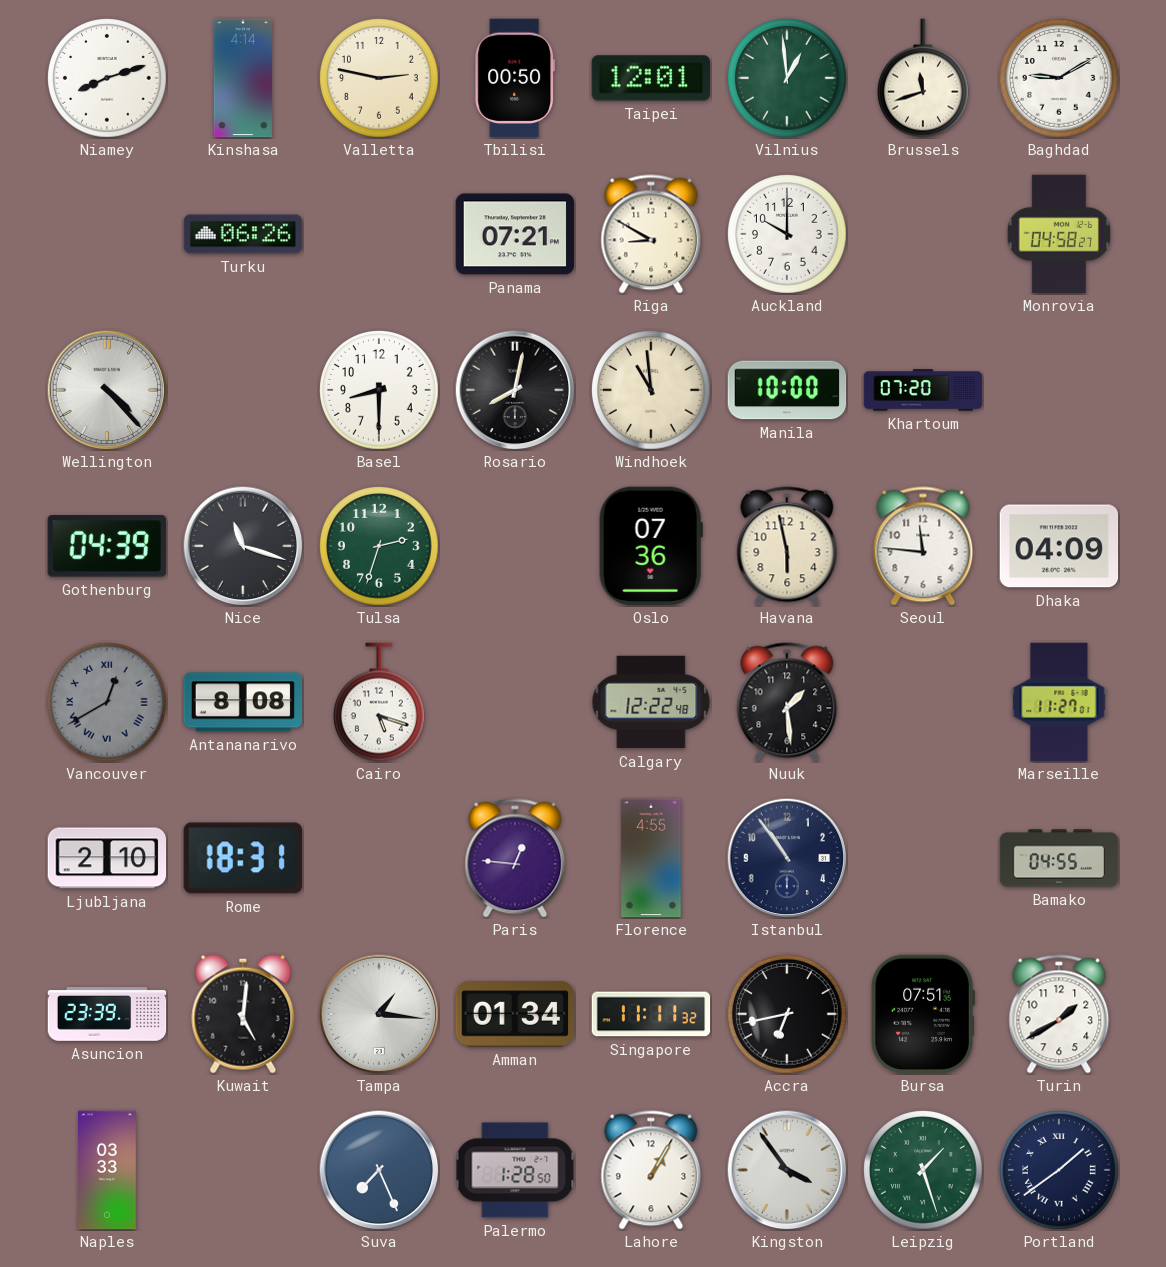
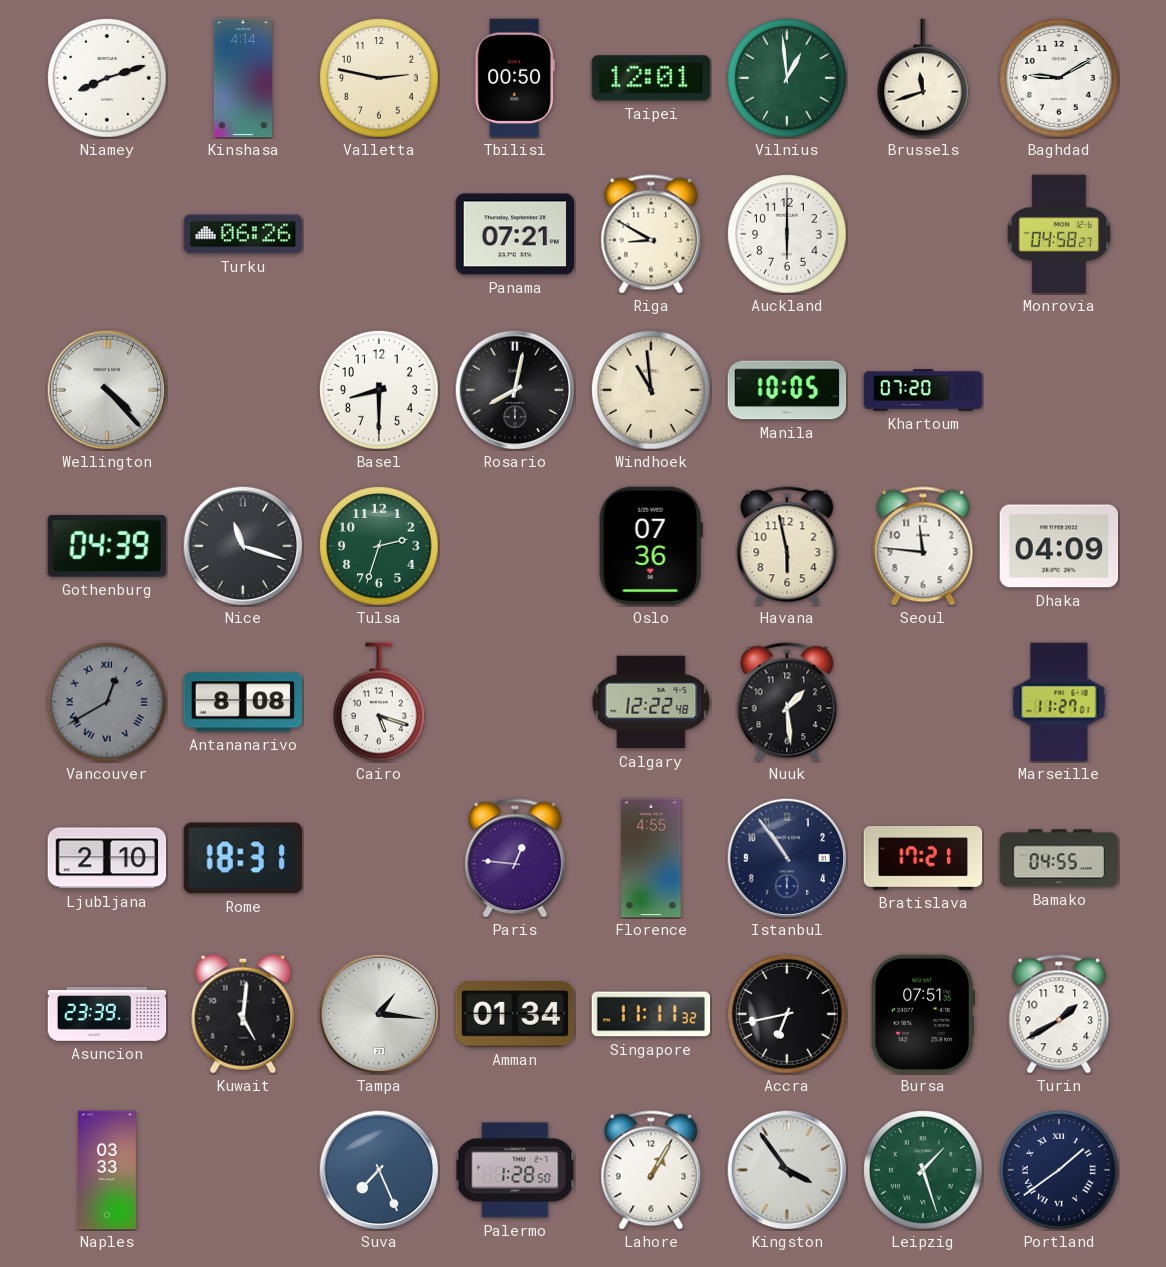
Auckland: 10:00 -> 6:00
Manila: 10:00 -> 10:05
Bratislava: none -> 17:21
